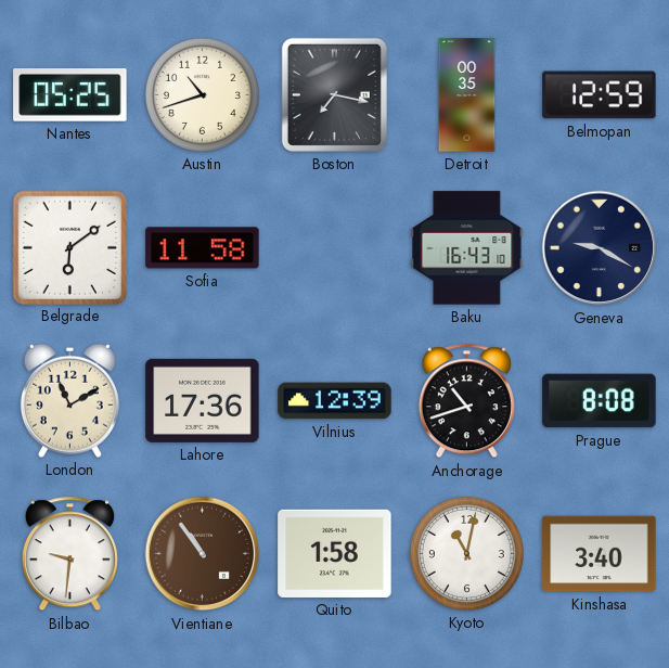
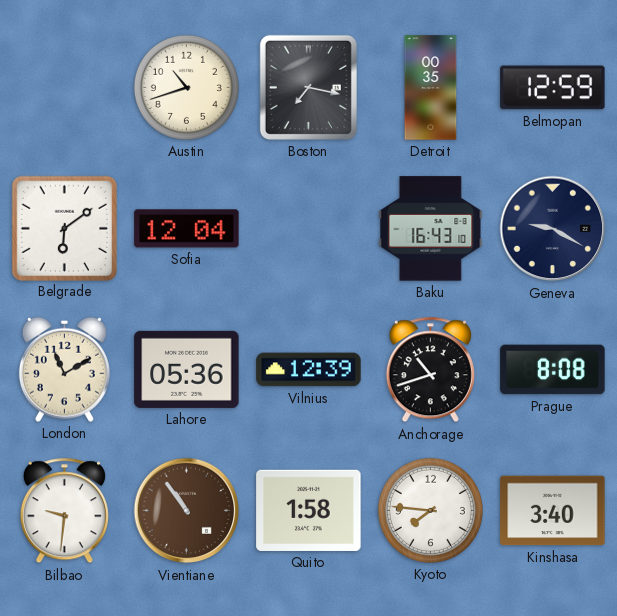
Nantes: 05:25 -> none
Sofia: 11:58 -> 12:04
Lahore: 17:36 -> 05:36
Kyoto: 11:02 -> 7:46
